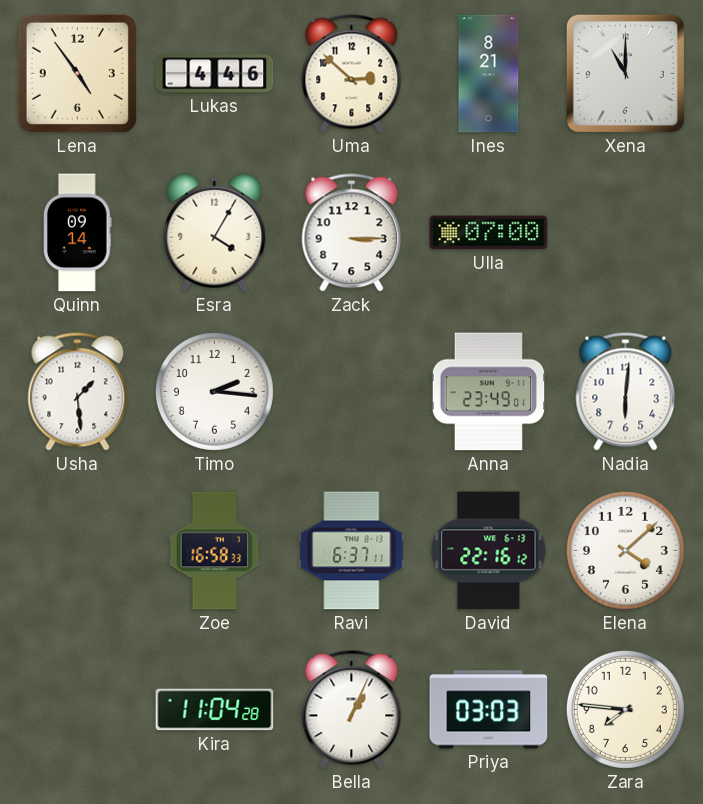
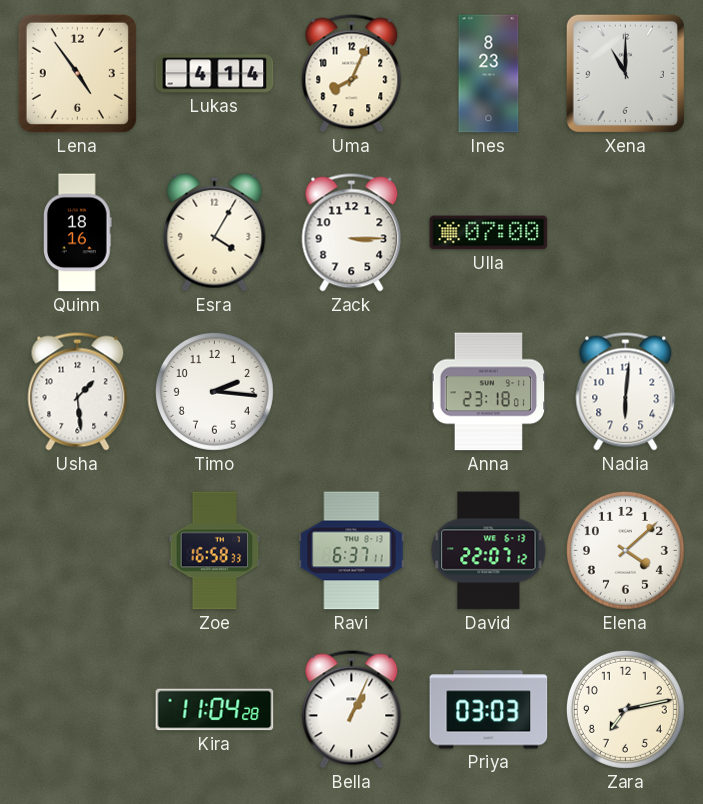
Lukas: 4:46 -> 4:14
Uma: 2:52 -> 8:04
Ines: 8:21 -> 8:23
Quinn: 09:14 -> 18:16
Anna: 23:49 -> 23:18
David: 22:16 -> 22:07
Zara: 7:46 -> 7:13
